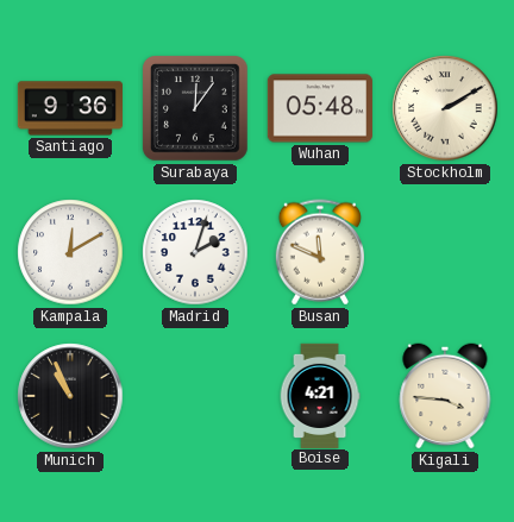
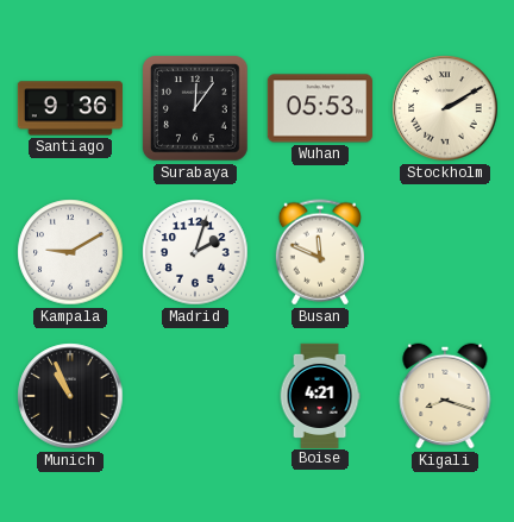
Wuhan: 05:48 -> 05:53
Kampala: 12:10 -> 9:10
Kigali: 3:46 -> 8:18
